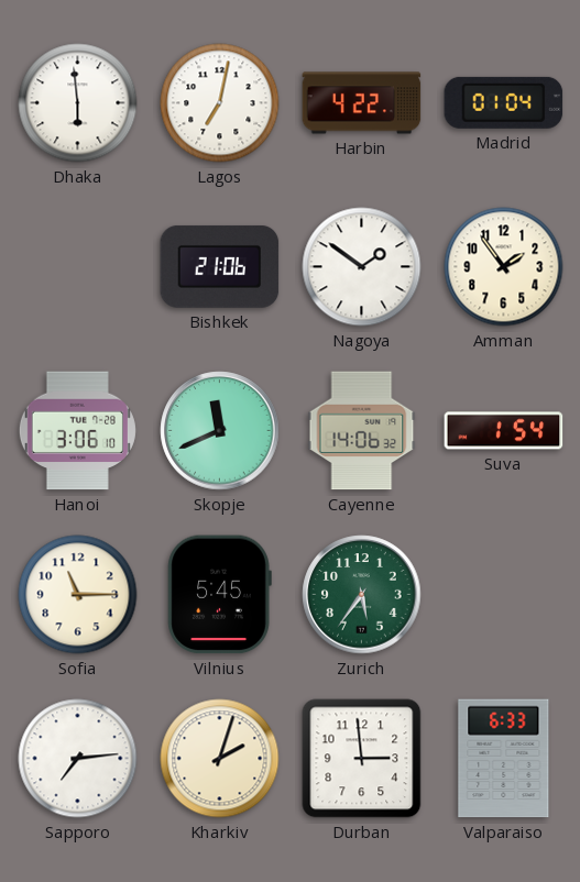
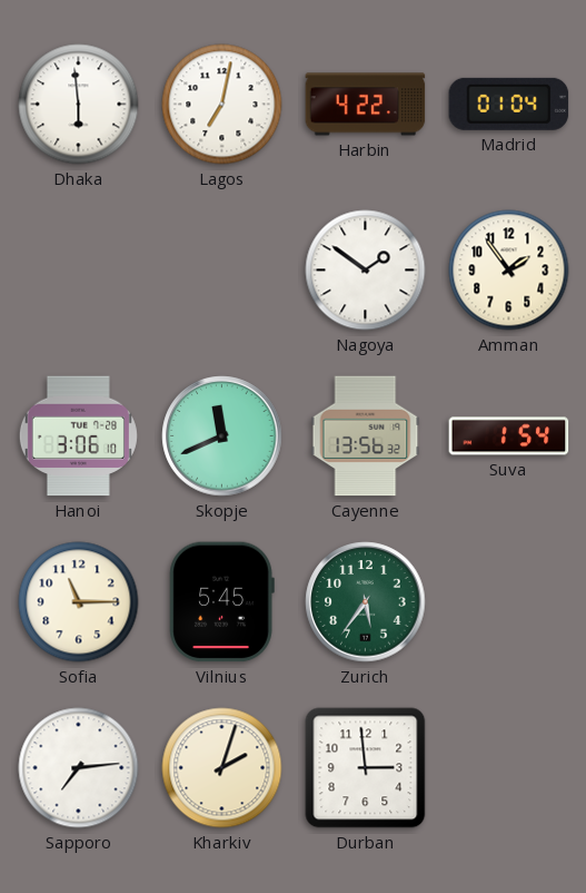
Bishkek: 21:06 -> none
Cayenne: 14:06 -> 13:56
Valparaiso: 6:33 -> none
